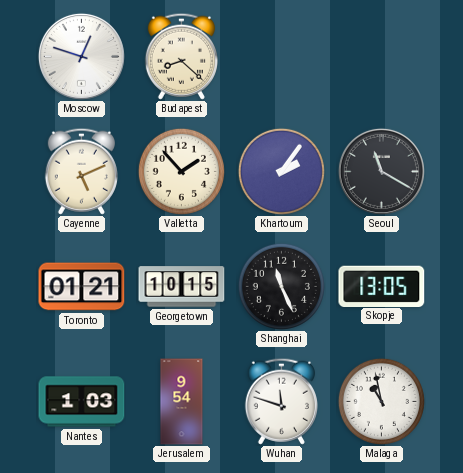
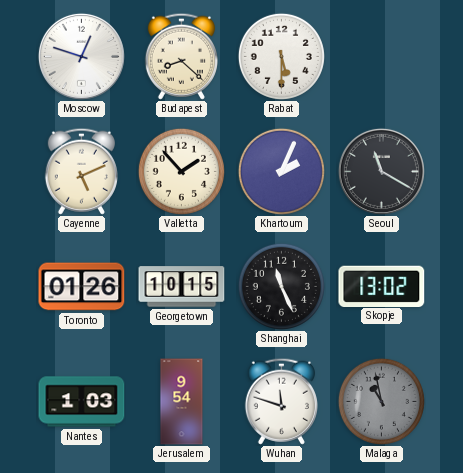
Rabat: none -> 5:30
Khartoum: 2:06 -> 2:04
Toronto: 01:21 -> 01:26
Skopje: 13:05 -> 13:02
Malaga dial: white -> grey
